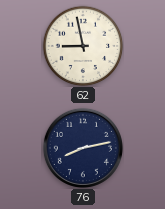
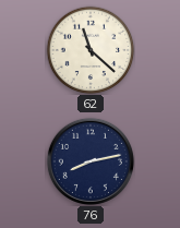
62: 8:58 -> 11:22
